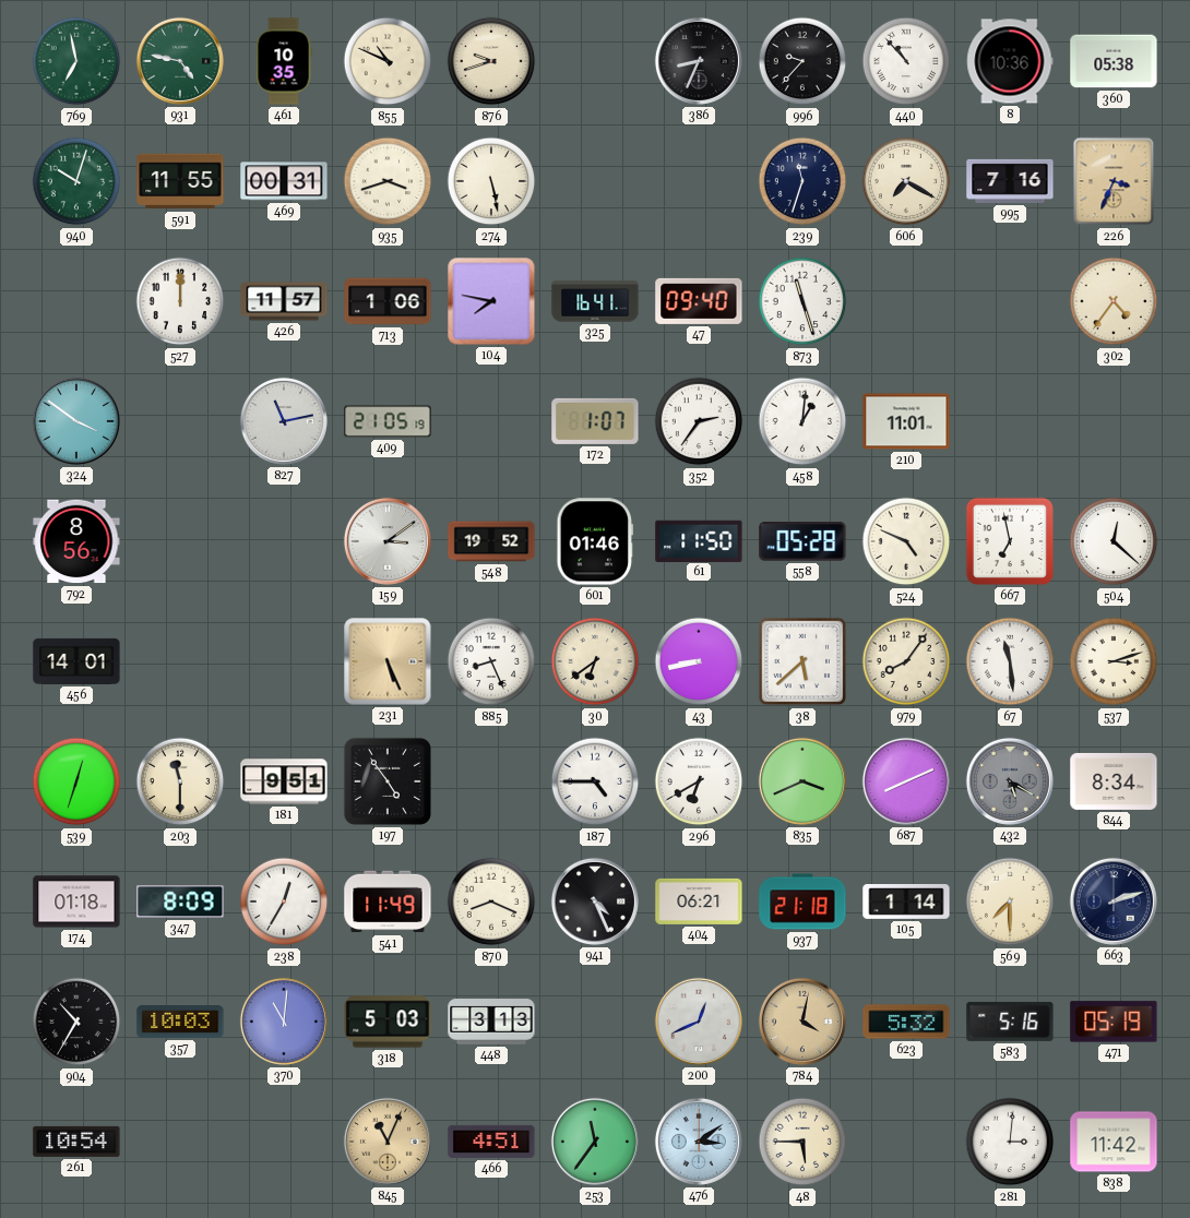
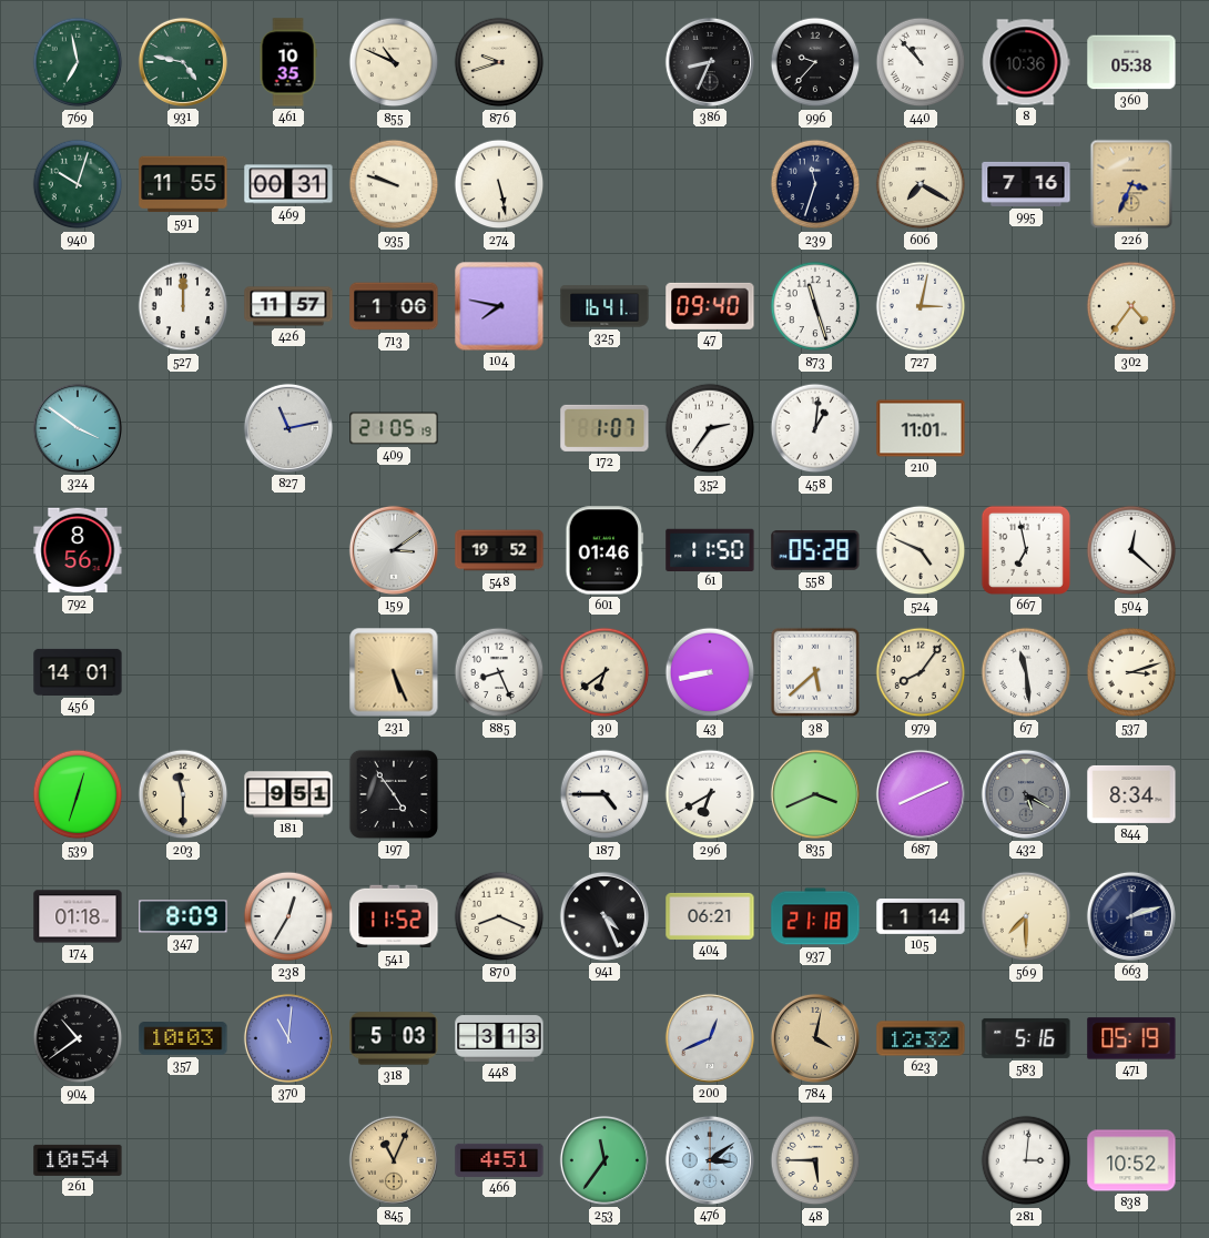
935: 3:42 -> 9:48
727: none -> 3:02
541: 11:49 -> 11:52
904: 10:35 -> 10:39
623: 5:32 -> 12:32
838: 11:42 -> 10:52
